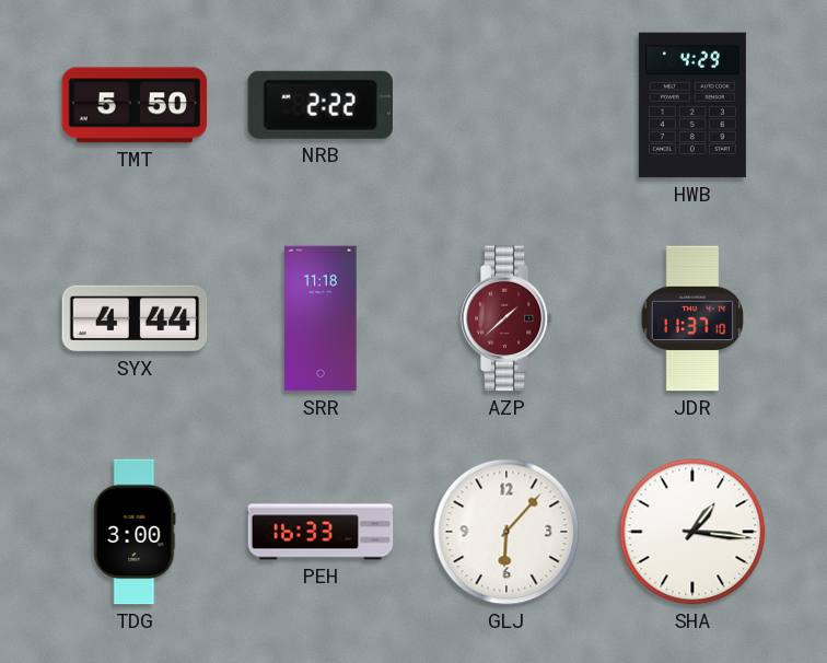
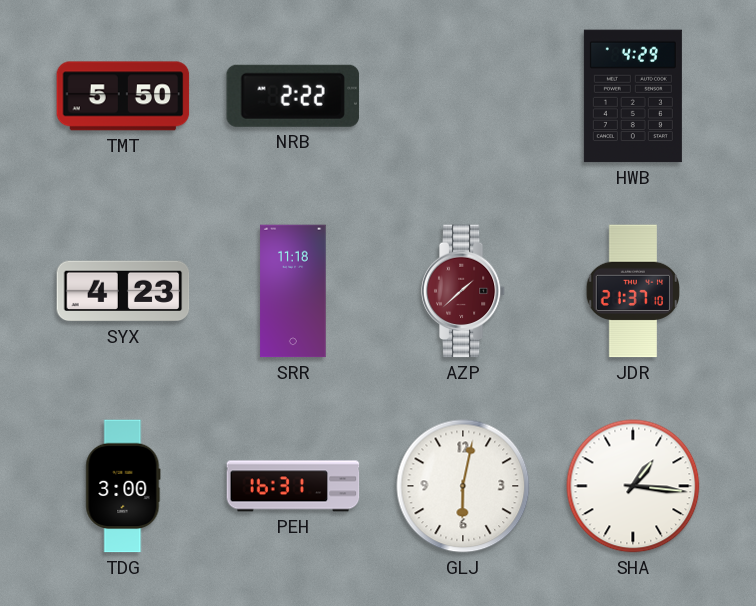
SYX: 4:44 -> 4:23
JDR: 11:37 -> 21:37
PEH: 16:33 -> 16:31
GLJ: 6:07 -> 6:02
